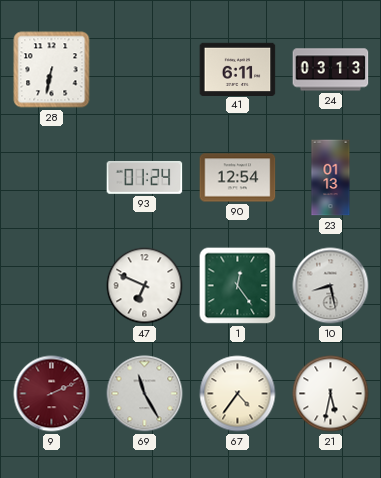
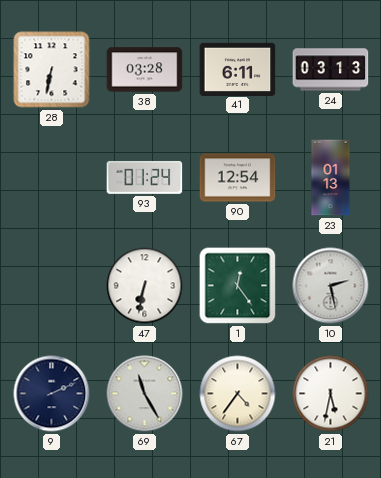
38: none -> 03:28
47: 6:49 -> 6:32
10: 8:28 -> 2:28
9 dial: burgundy -> navy
